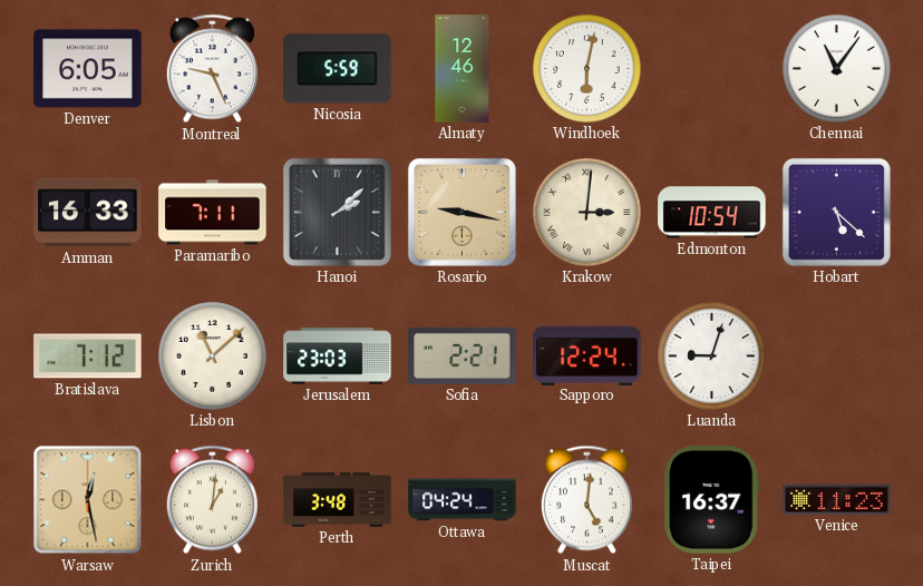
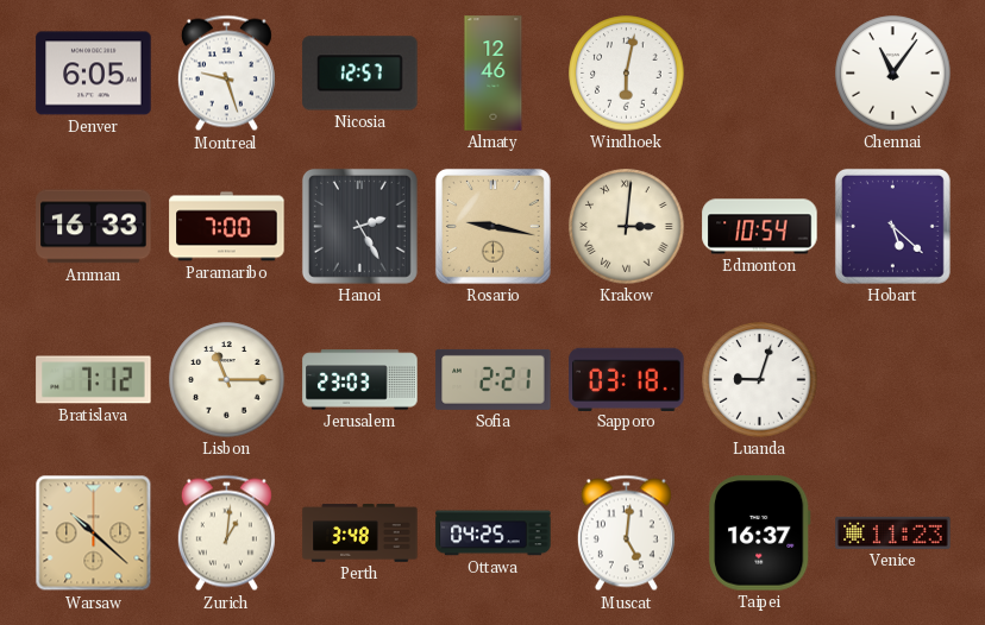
Montreal: 9:26 -> 9:27
Nicosia: 5:59 -> 12:57
Paramaribo: 7:11 -> 7:00
Hanoi: 2:08 -> 2:25
Lisbon: 11:08 -> 11:15
Sapporo: 12:24 -> 03:18
Warsaw: 12:28 -> 10:22
Ottawa: 04:24 -> 04:25
